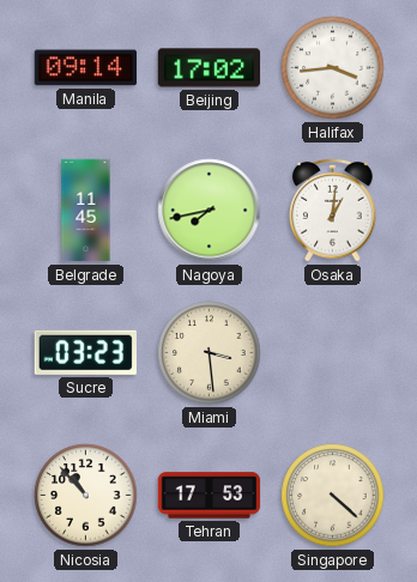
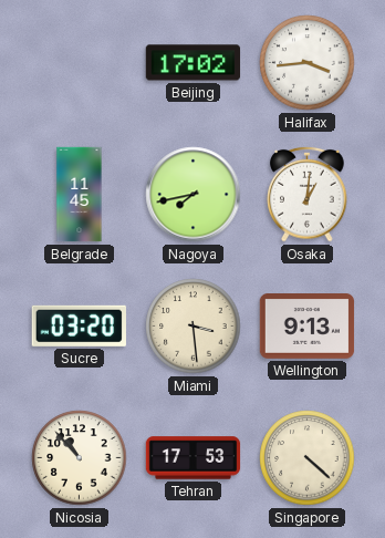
Manila: 09:14 -> none
Sucre: 03:23 -> 03:20
Wellington: none -> 9:13
